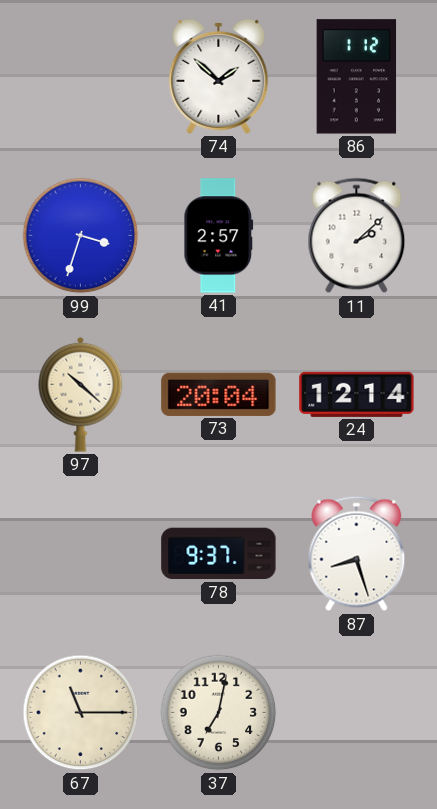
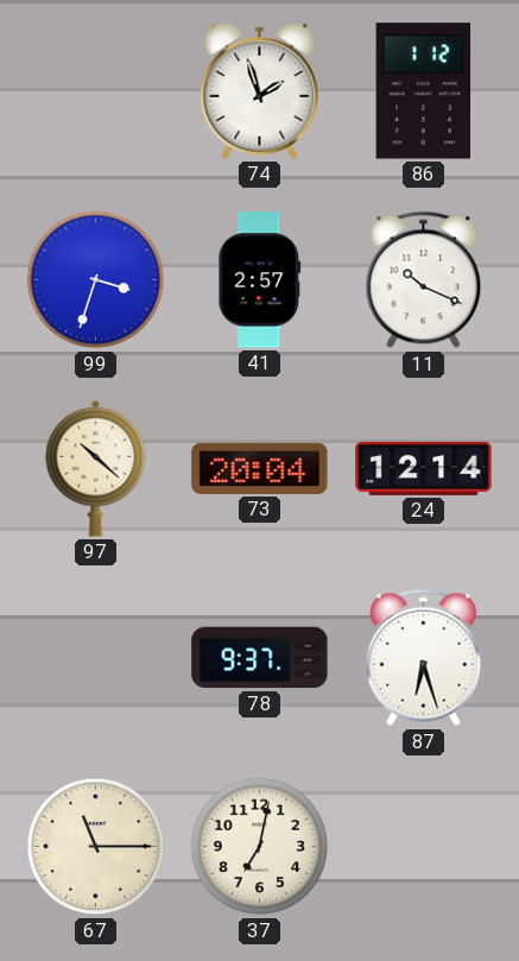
74: 1:52 -> 1:57
11: 2:08 -> 10:19
87: 8:27 -> 6:27
